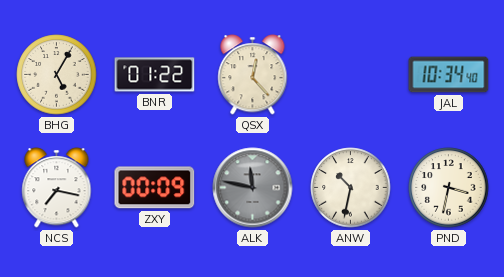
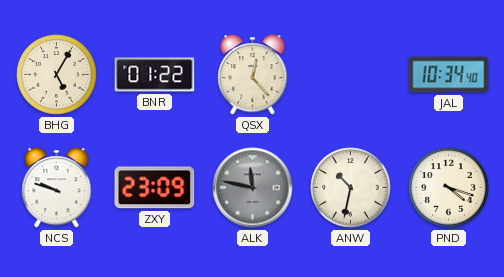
NCS: 7:17 -> 9:48
ZXY: 00:09 -> 23:09
PND: 3:32 -> 4:18
